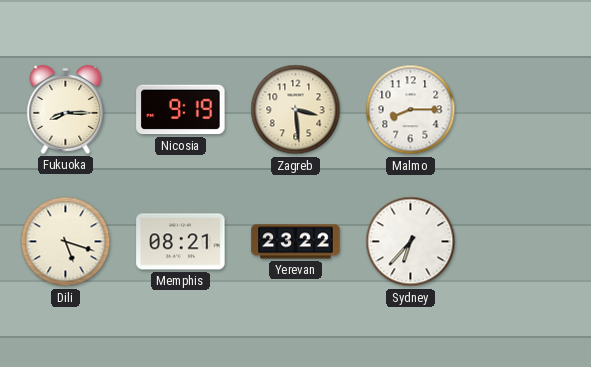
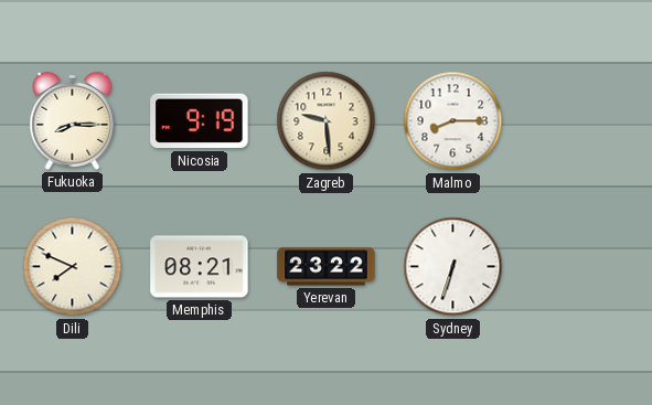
Zagreb: 3:29 -> 9:29
Dili: 5:18 -> 7:49
Sydney: 6:37 -> 6:33
